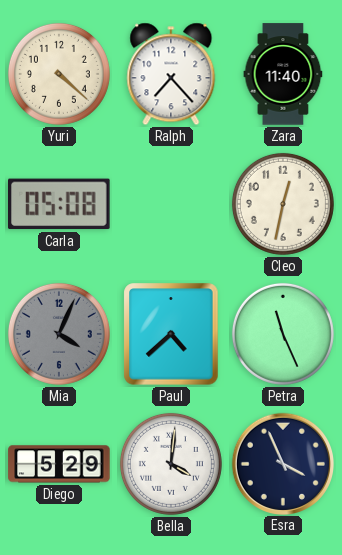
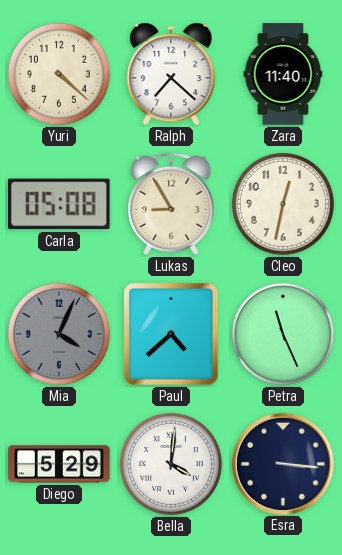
Ralph: 7:23 -> 7:22
Lukas: none -> 8:55
Esra: 3:56 -> 3:16
